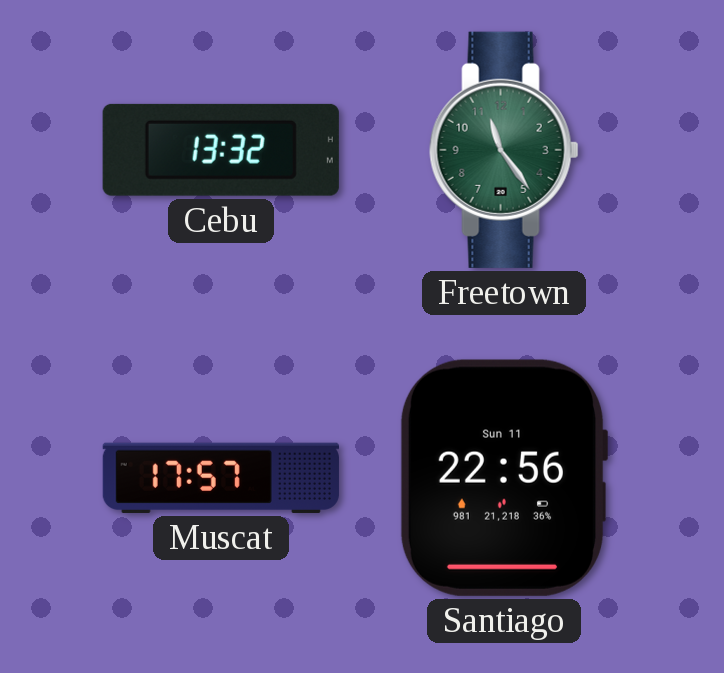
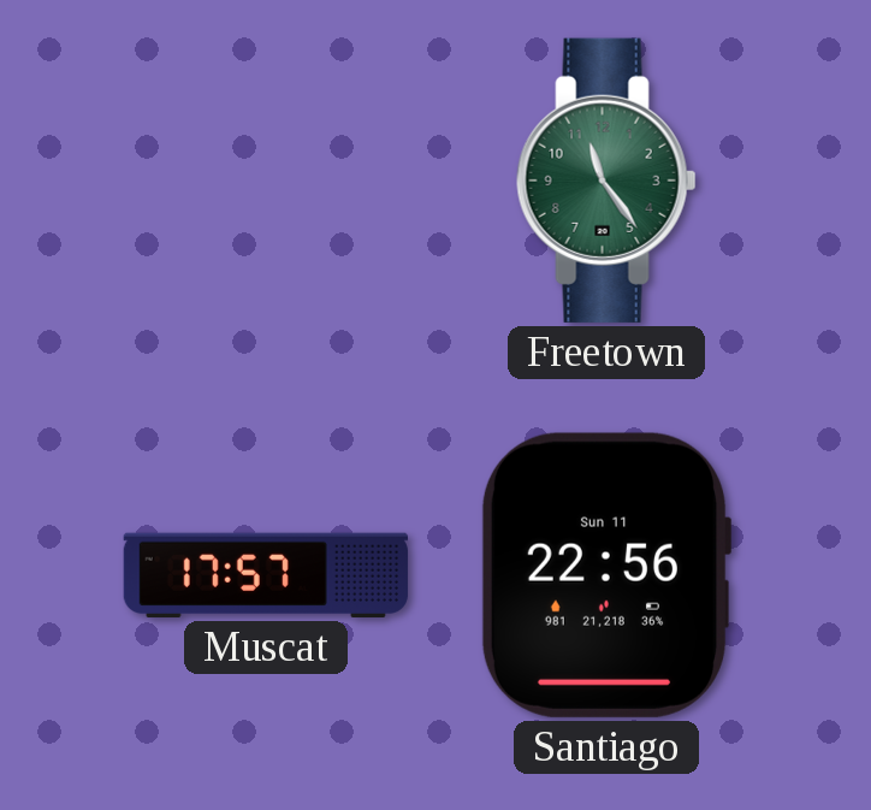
Cebu: 13:32 -> none
